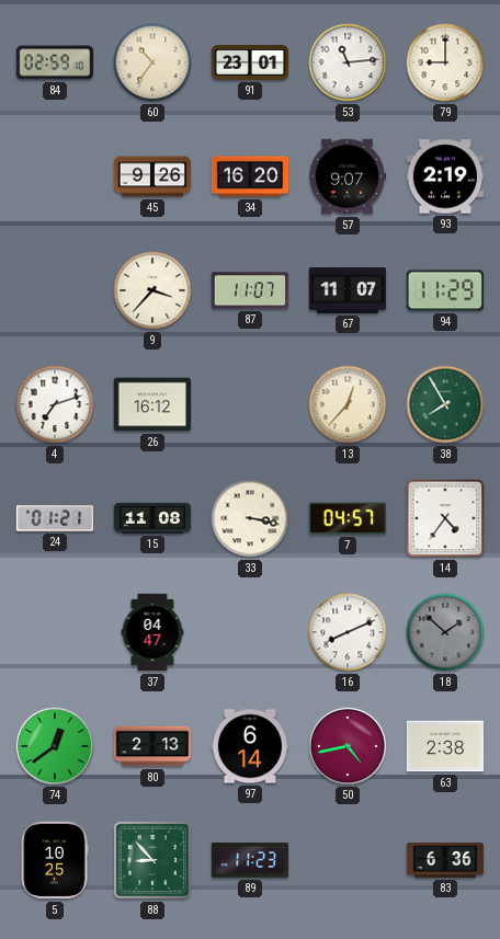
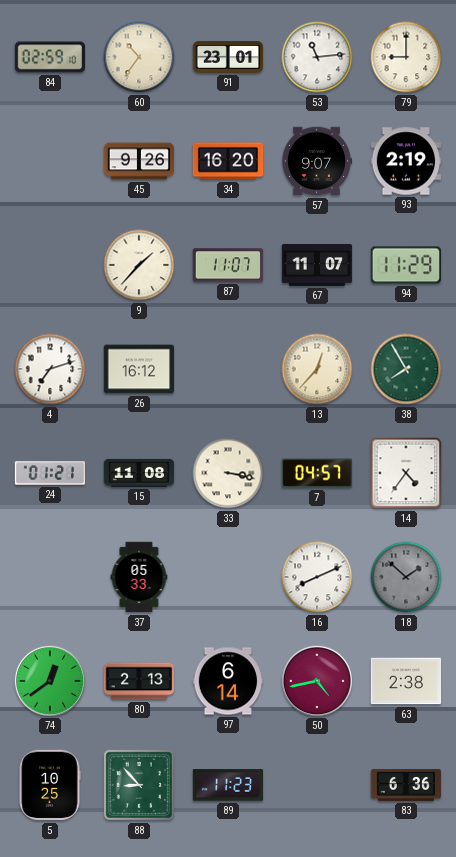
9: 3:37 -> 1:37
37: 04:47 -> 05:33
